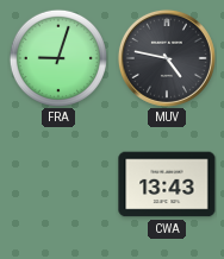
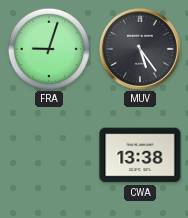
MUV: 4:47 -> 5:24
CWA: 13:43 -> 13:38
